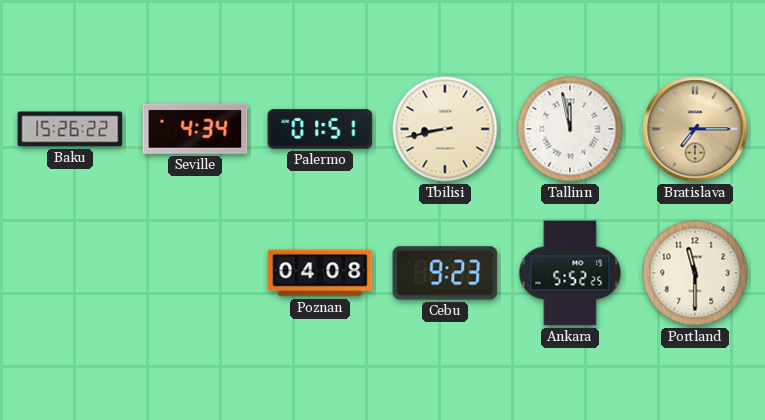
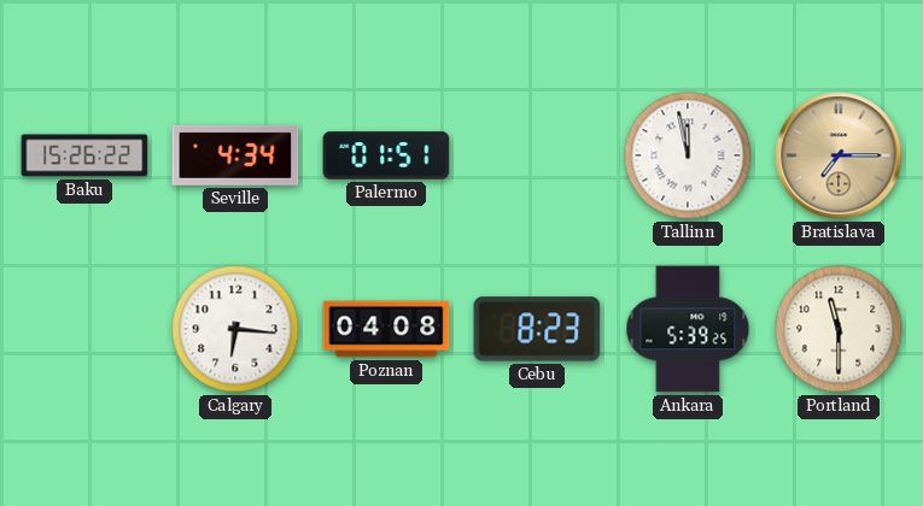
Tbilisi: 8:43 -> none
Calgary: none -> 6:16
Cebu: 9:23 -> 8:23
Ankara: 5:52 -> 5:39
